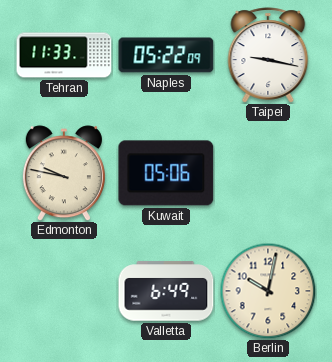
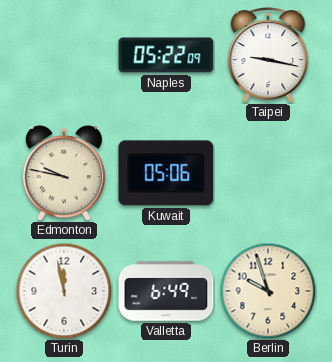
Tehran: 11:33 -> none
Turin: none -> 11:58
Berlin: 10:02 -> 9:57
